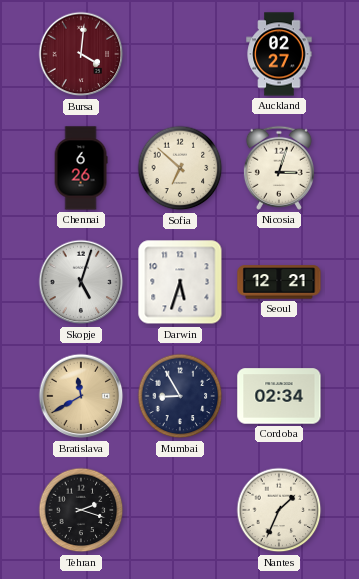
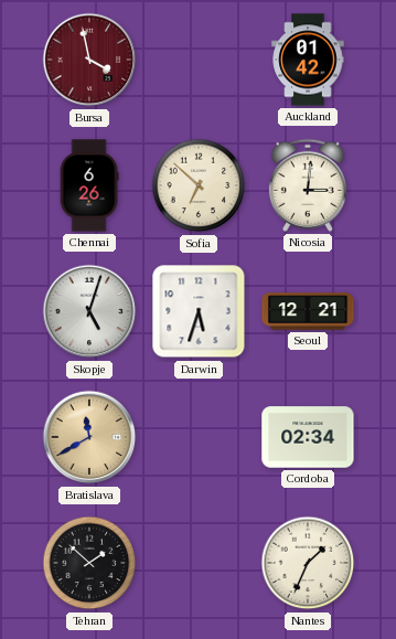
Bursa: 4:01 -> 3:58
Auckland: 02:27 -> 01:42
Nicosia: 3:03 -> 3:01
Mumbai: 8:55 -> none
Tehran: 2:18 -> 1:52
